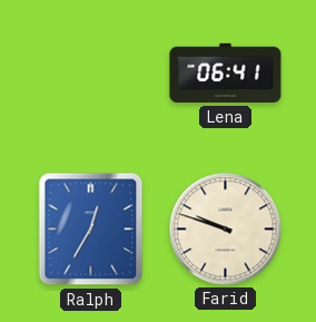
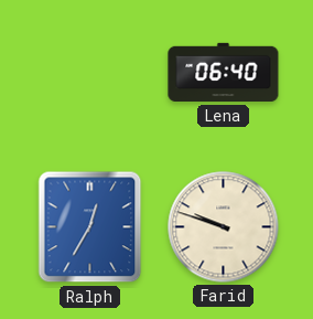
Lena: 06:41 -> 06:40
